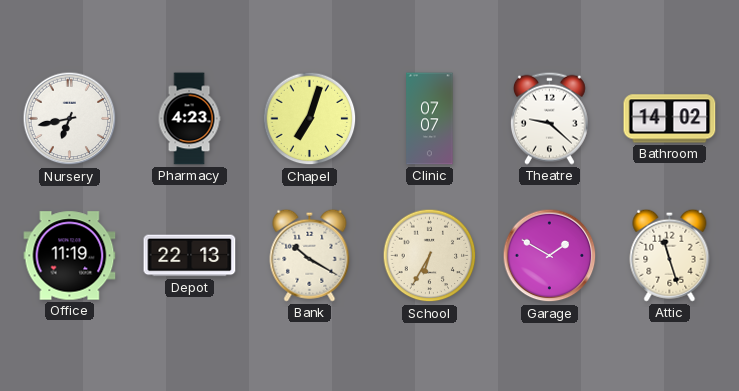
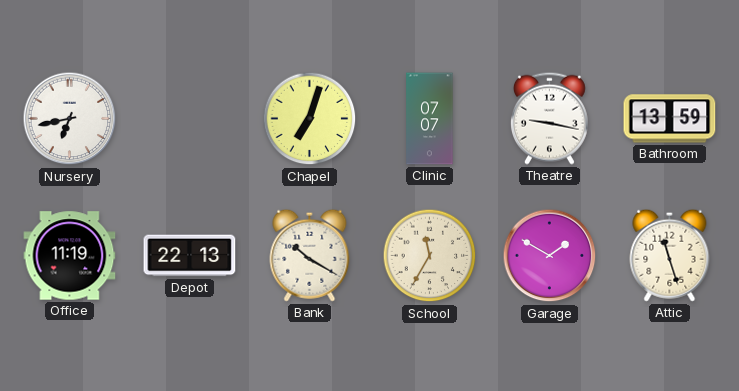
Pharmacy: 4:23 -> none
Theatre: 9:22 -> 9:17
Bathroom: 14:02 -> 13:59
School: 6:35 -> 11:35
